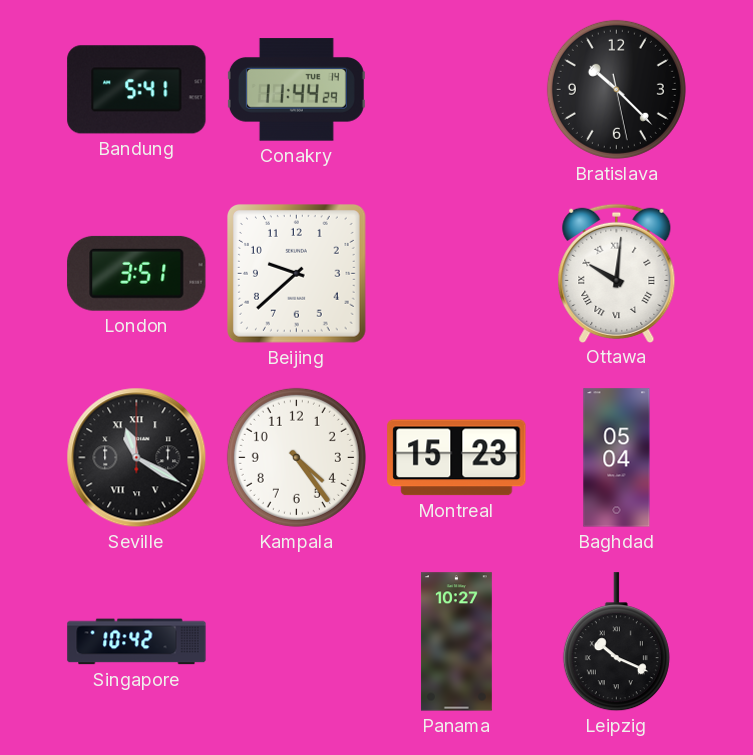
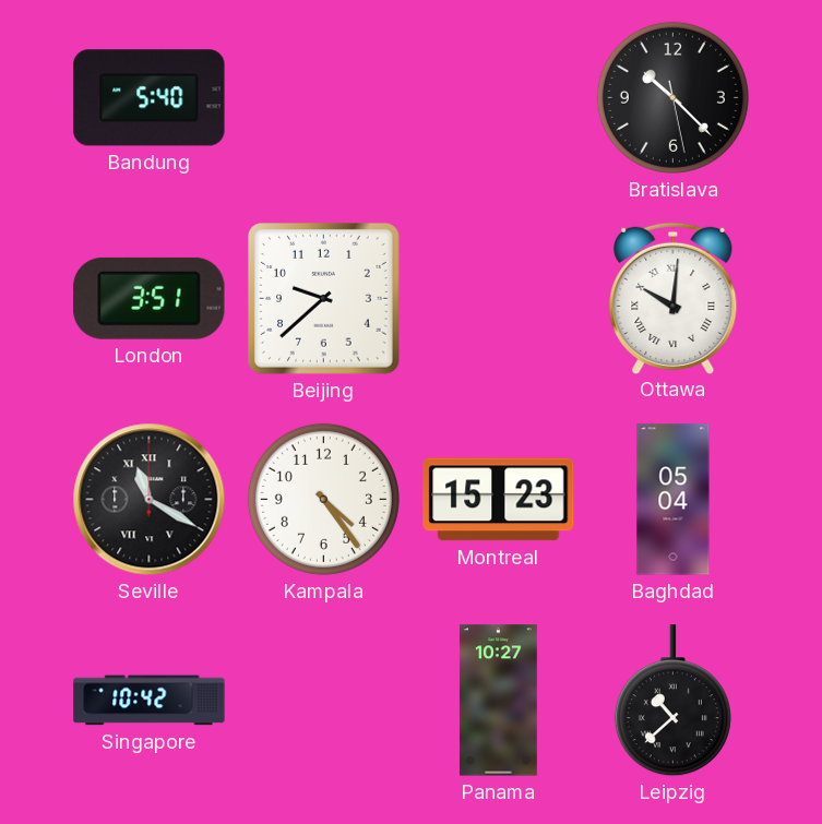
Bandung: 5:41 -> 5:40
Conakry: 11:44 -> none
Leipzig: 10:19 -> 10:38
